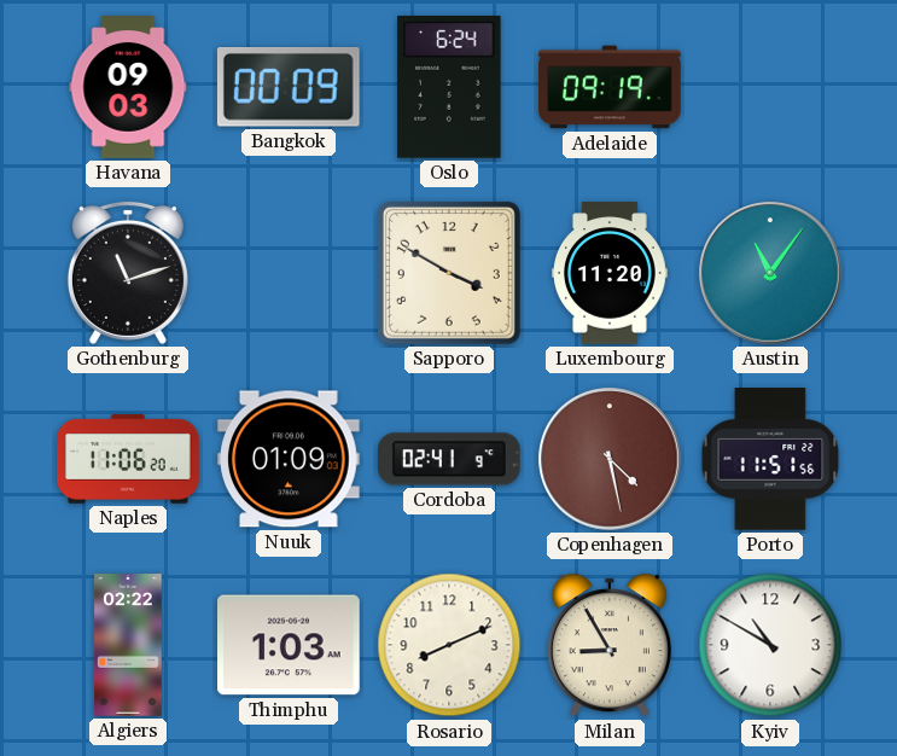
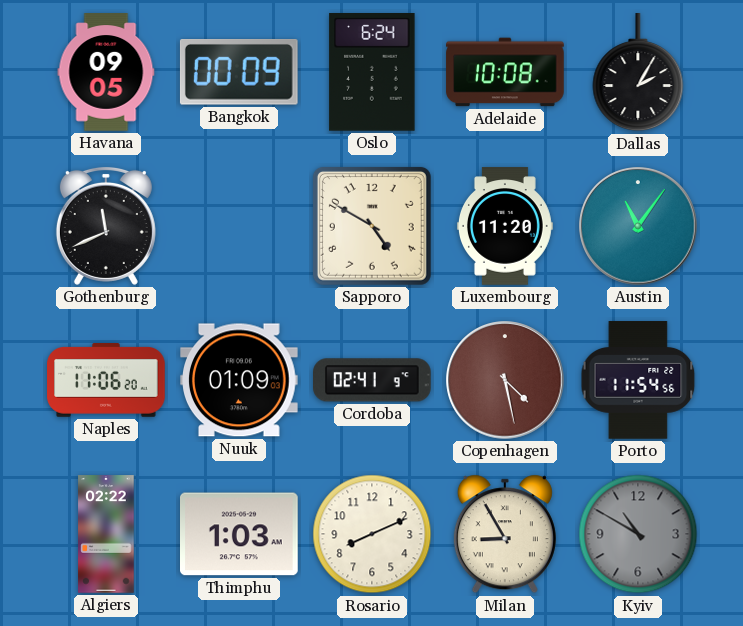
Havana: 09:03 -> 09:05
Adelaide: 09:19 -> 10:08
Dallas: none -> 2:05
Gothenburg: 11:12 -> 11:41
Sapporo: 3:50 -> 4:50
Porto: 11:51 -> 11:54
Kyiv dial: white -> grey
